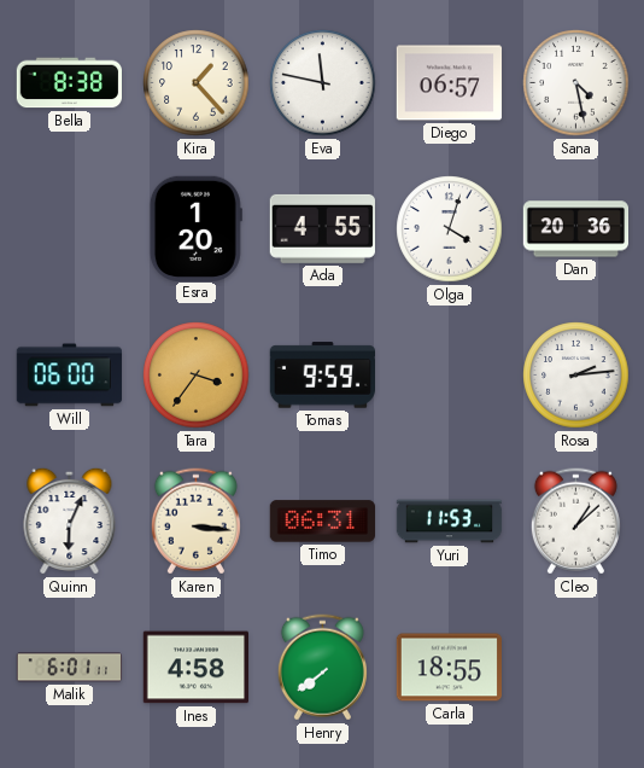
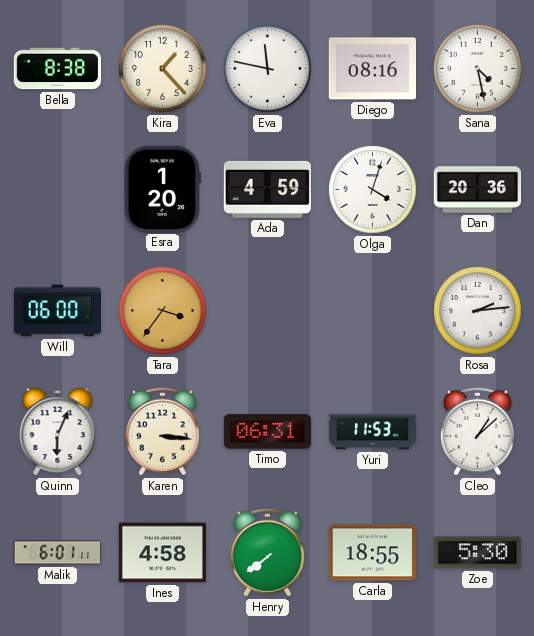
Diego: 06:57 -> 08:16
Ada: 4:55 -> 4:59
Tomas: 9:59 -> none
Zoe: none -> 5:30
